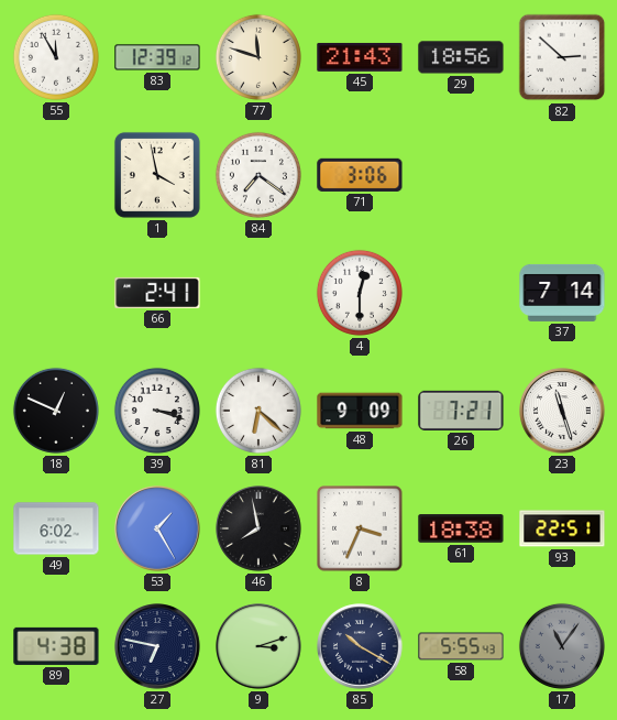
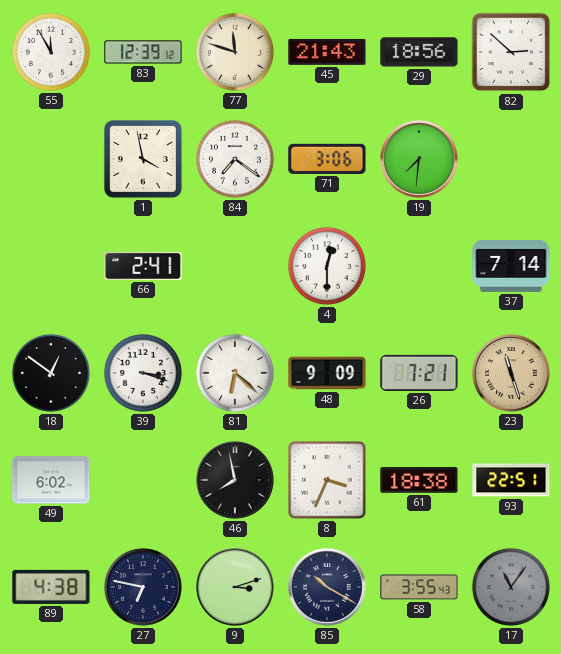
19: none -> 7:31
18: 12:49 -> 12:51
23 dial: white -> champagne
53: 1:25 -> none
58: 5:55 -> 3:55
